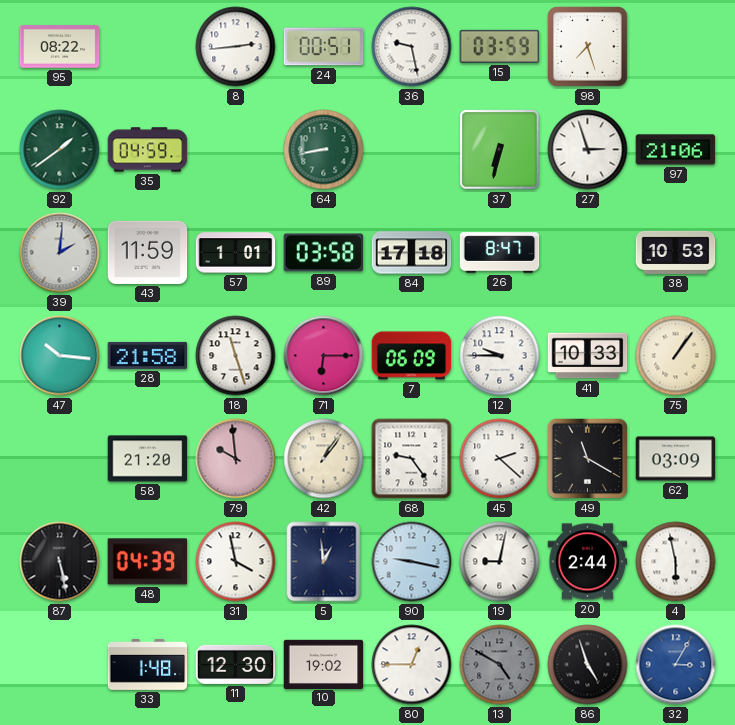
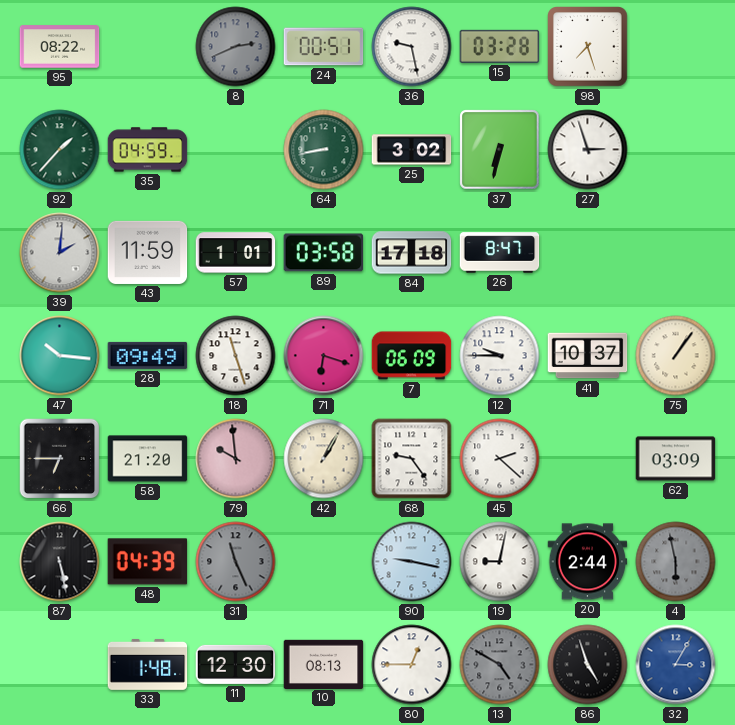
8: 2:44 -> 2:41
8 dial: white -> grey
15: 03:59 -> 03:28
92: 1:39 -> 1:37
25: none -> 3:02
97: 21:06 -> none
38: 10:53 -> none
28: 21:58 -> 09:49
71: 6:15 -> 6:18
41: 10:33 -> 10:37
66: none -> 6:45
42: 1:06 -> 1:05
49: 11:20 -> none
31: 3:58 -> 11:26
31 dial: white -> grey
5: 12:59 -> none
4 dial: white -> grey
10: 19:02 -> 08:13
